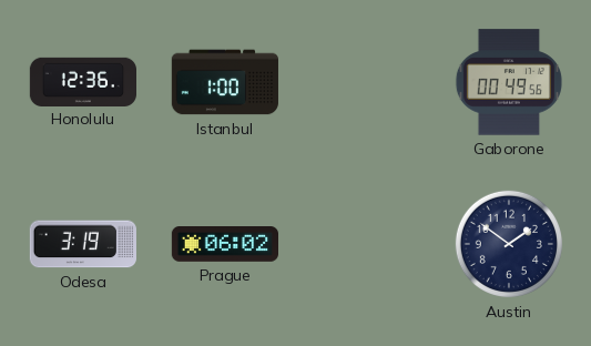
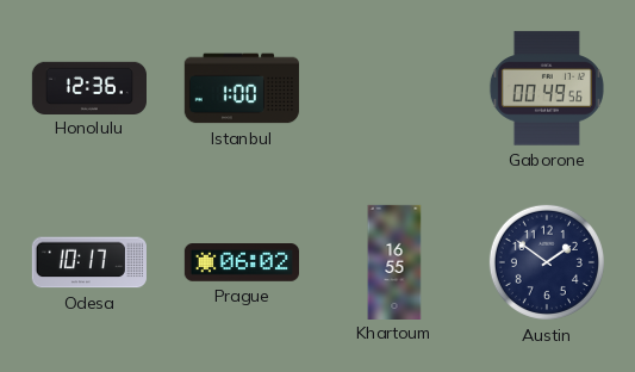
Odesa: 3:19 -> 10:17
Khartoum: none -> 16:55
